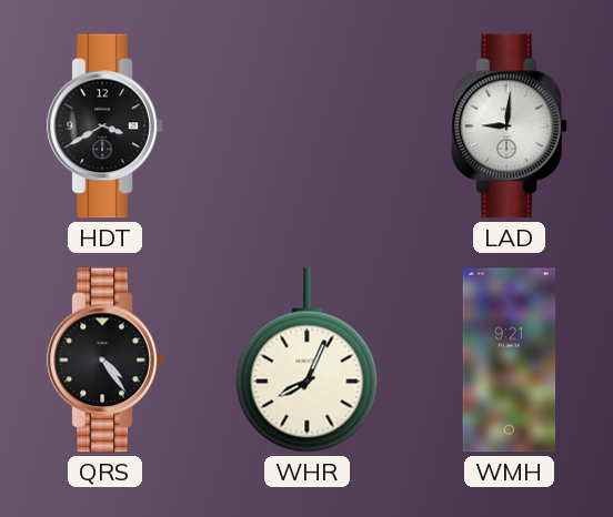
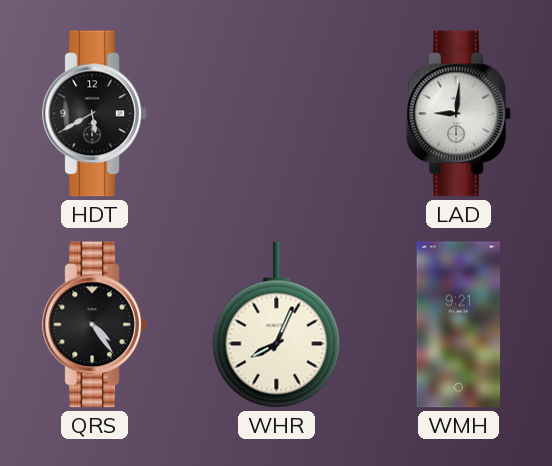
HDT: 3:40 -> 5:40
